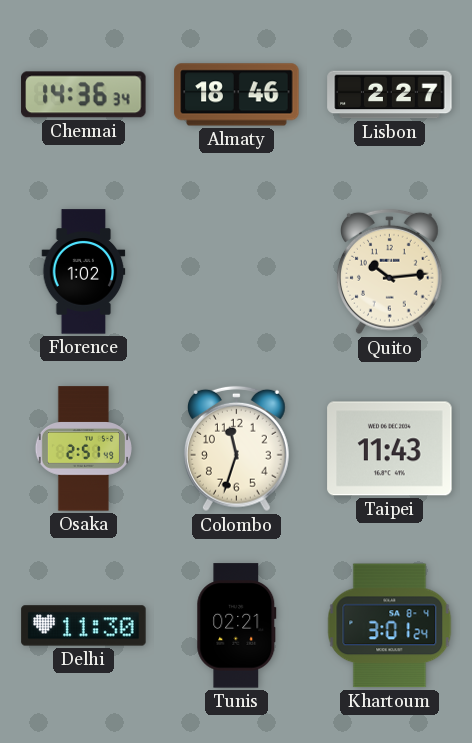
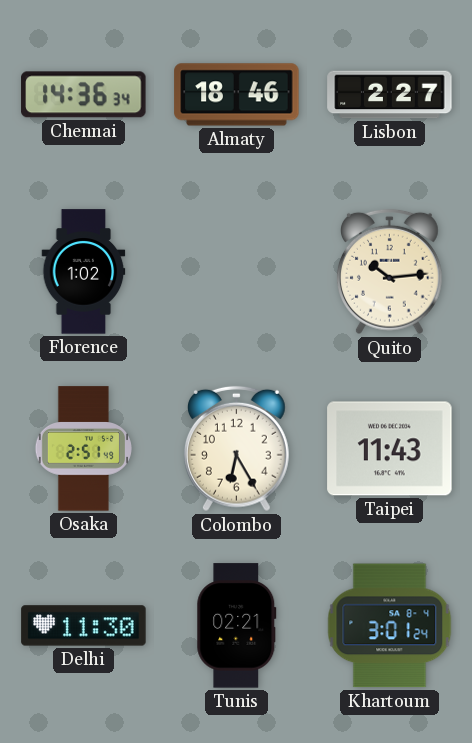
Colombo: 11:33 -> 6:25
